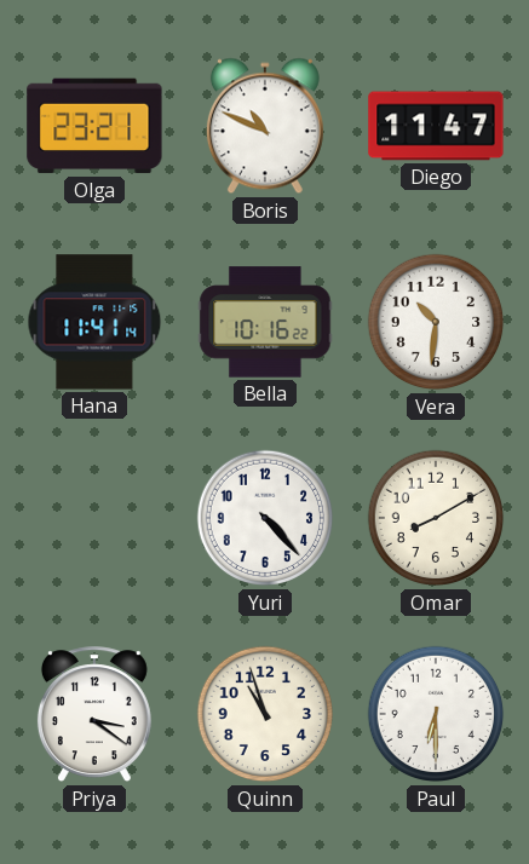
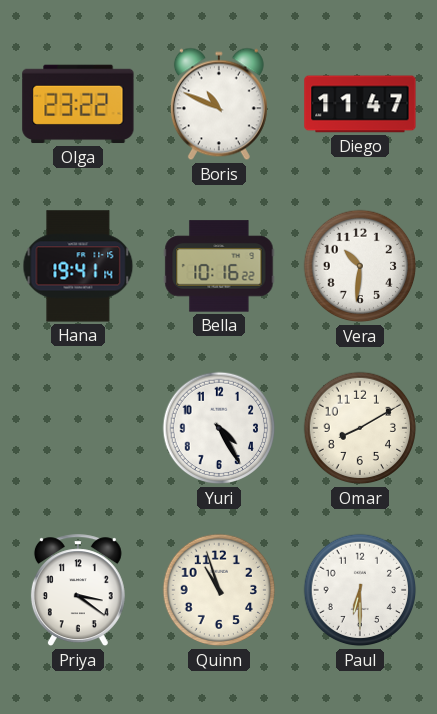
Olga: 23:21 -> 23:22
Hana: 11:41 -> 19:41
Yuri: 4:23 -> 4:25
